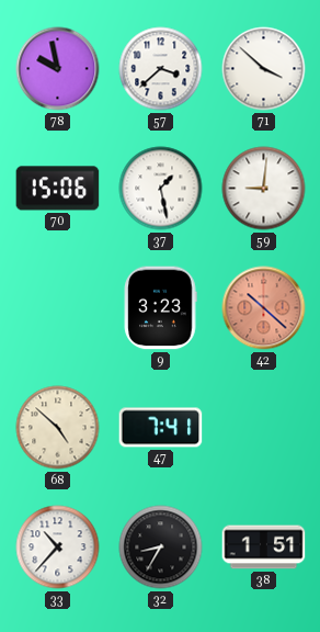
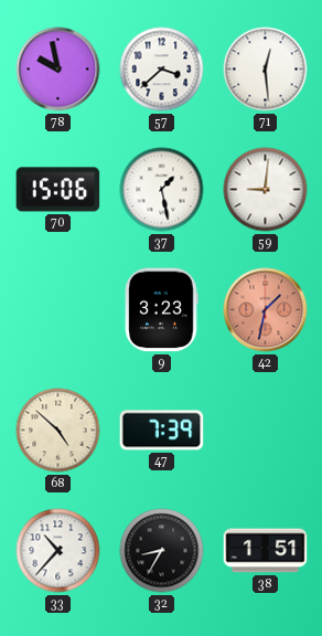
71: 3:52 -> 12:29
42: 10:22 -> 1:32
47: 7:41 -> 7:39
